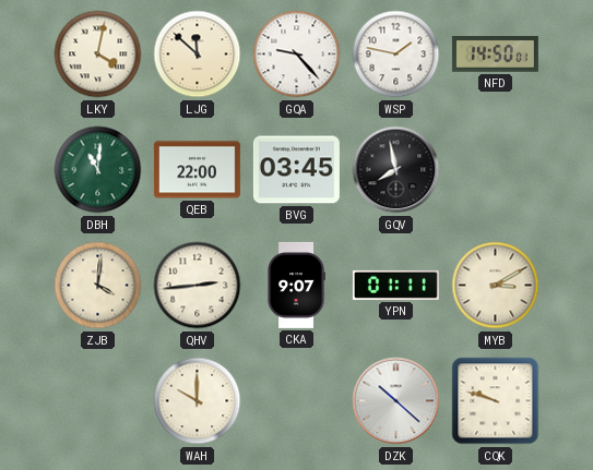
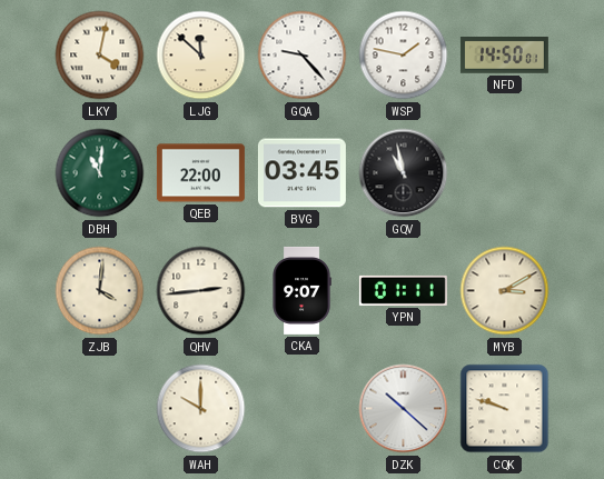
GQV: 7:58 -> 10:58
